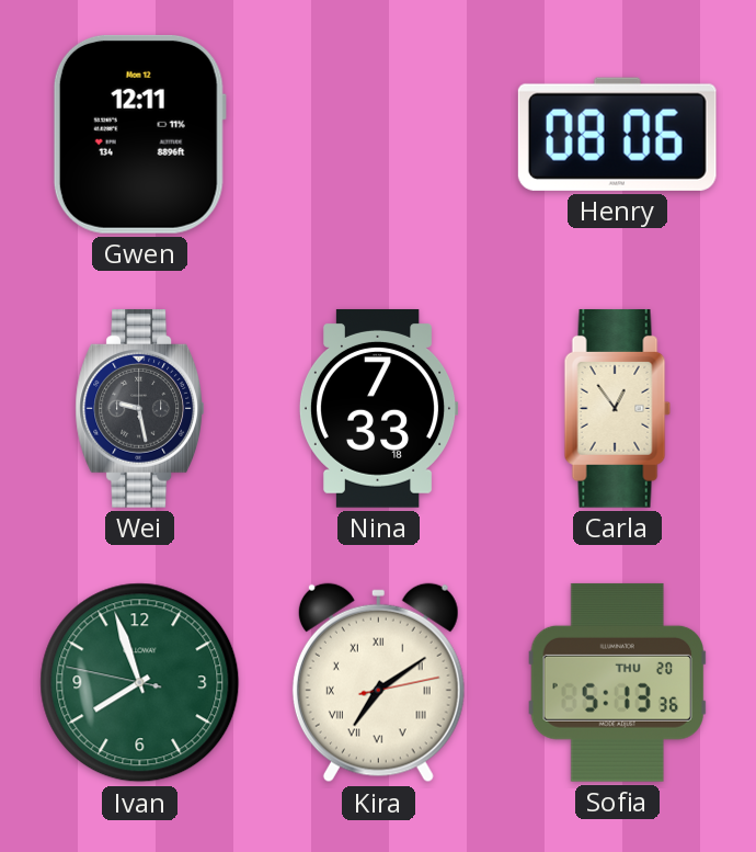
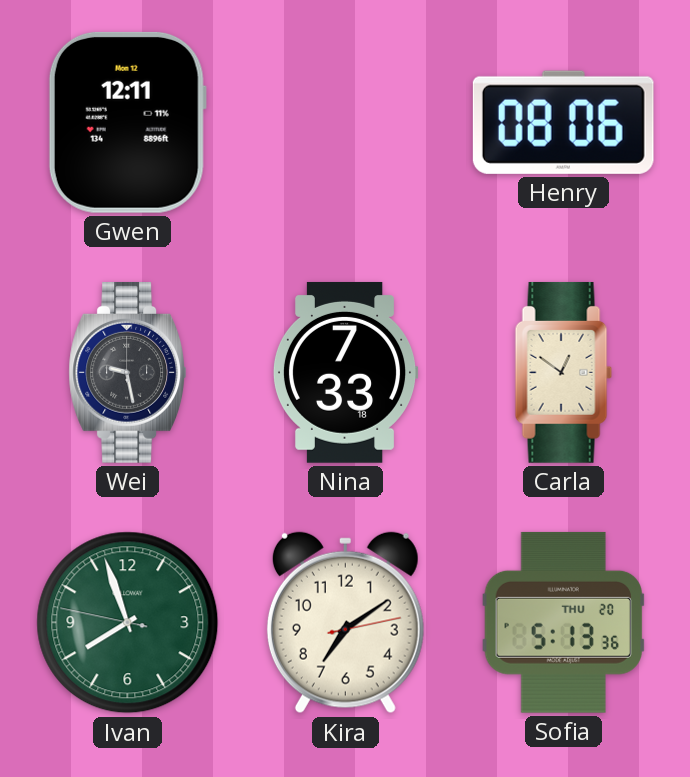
Carla: 12:54 -> 12:51
Kira numerals: Roman -> Arabic
